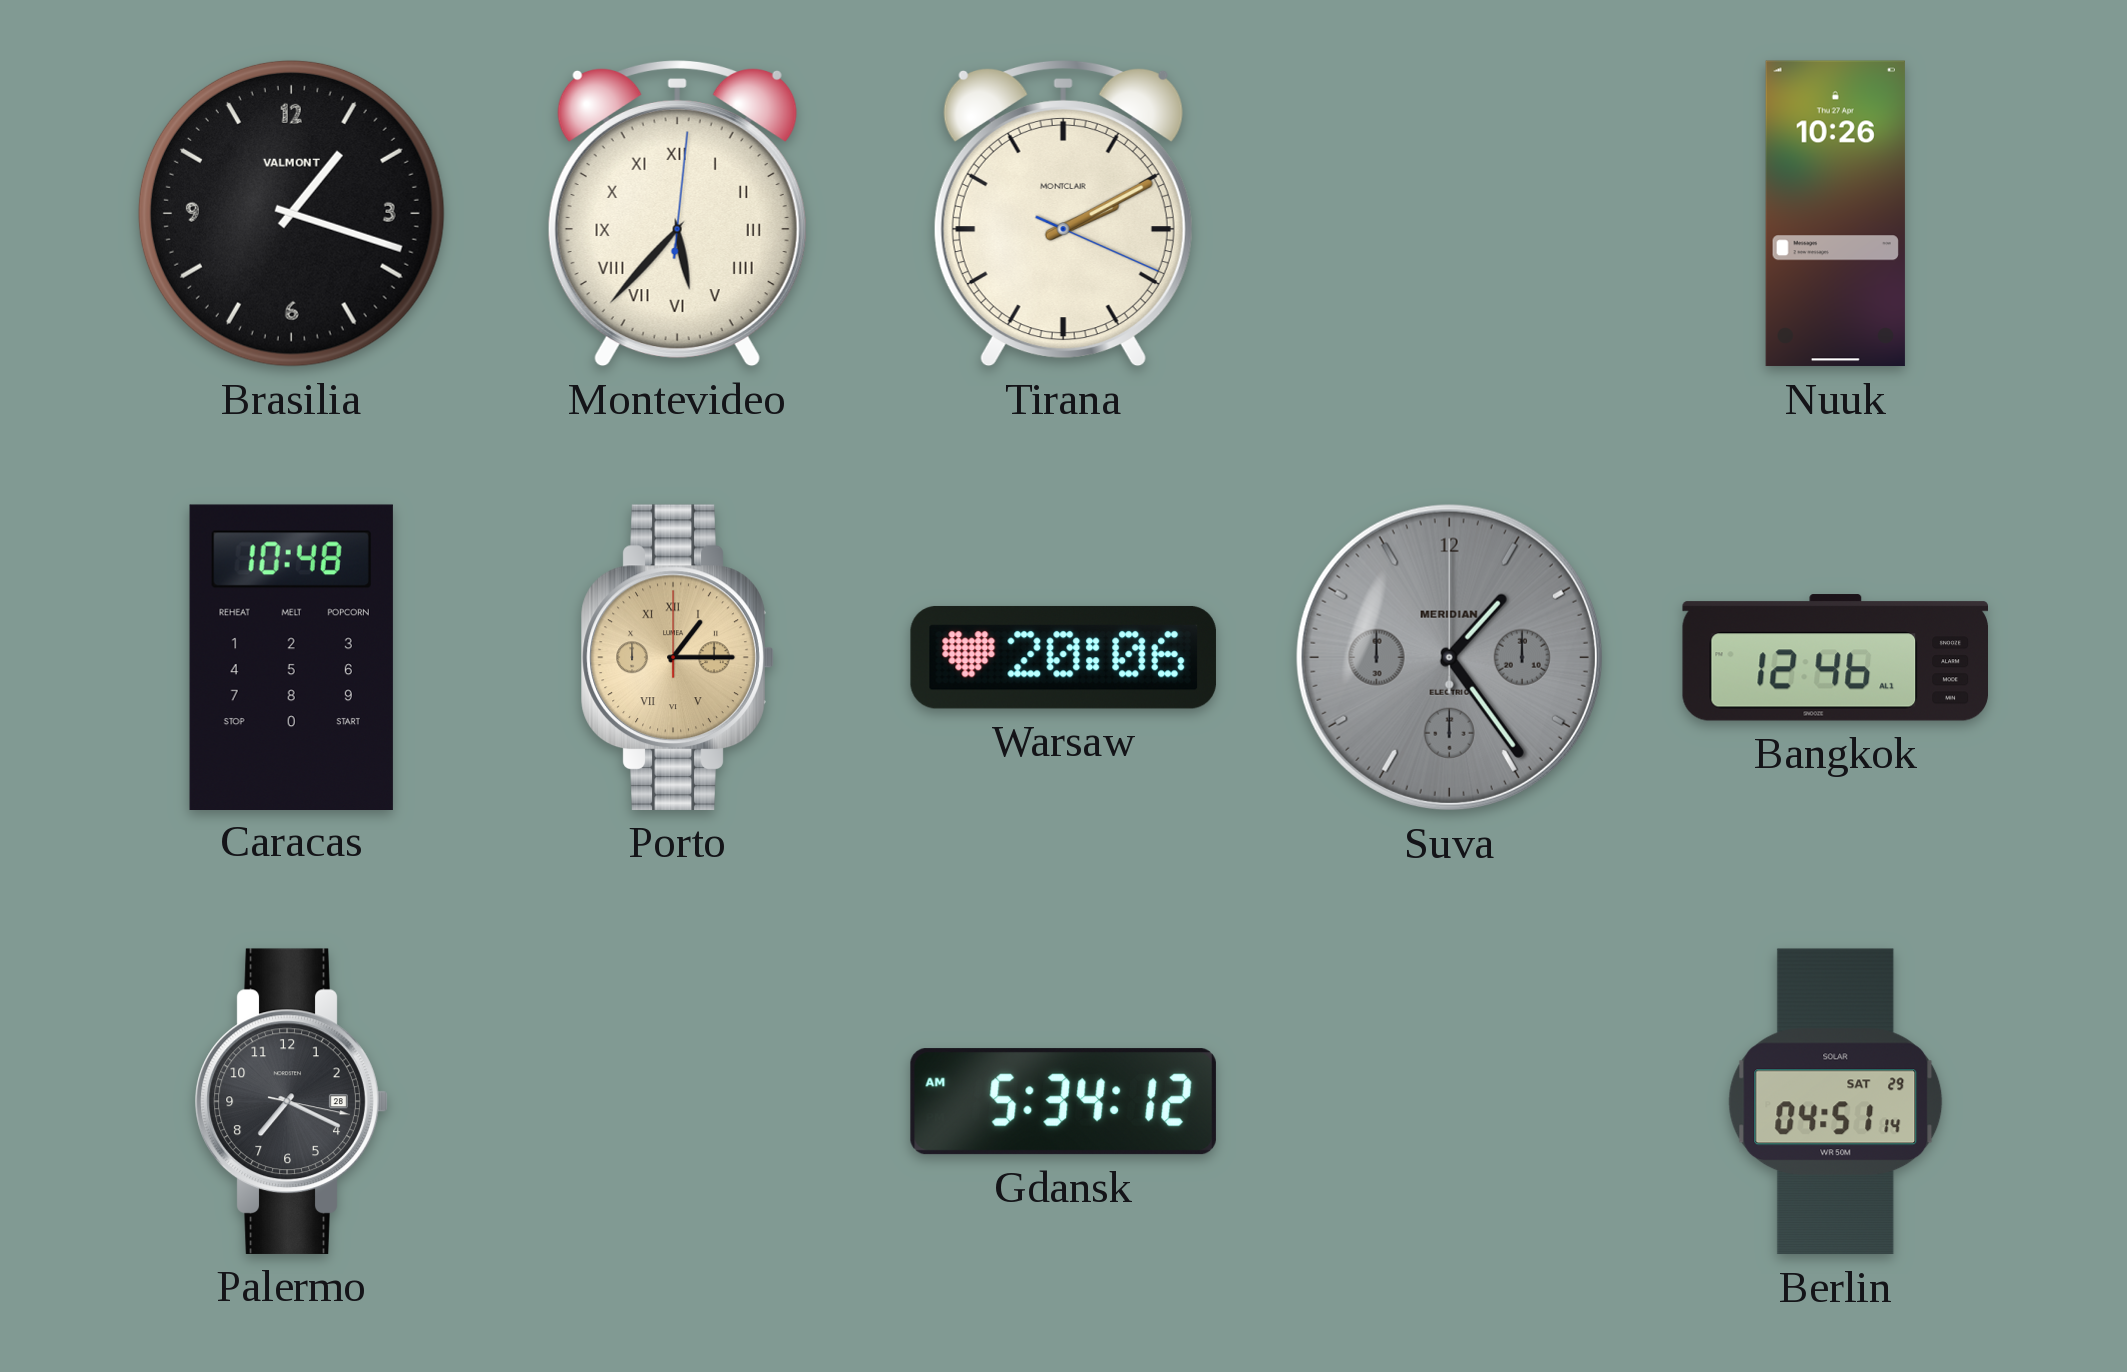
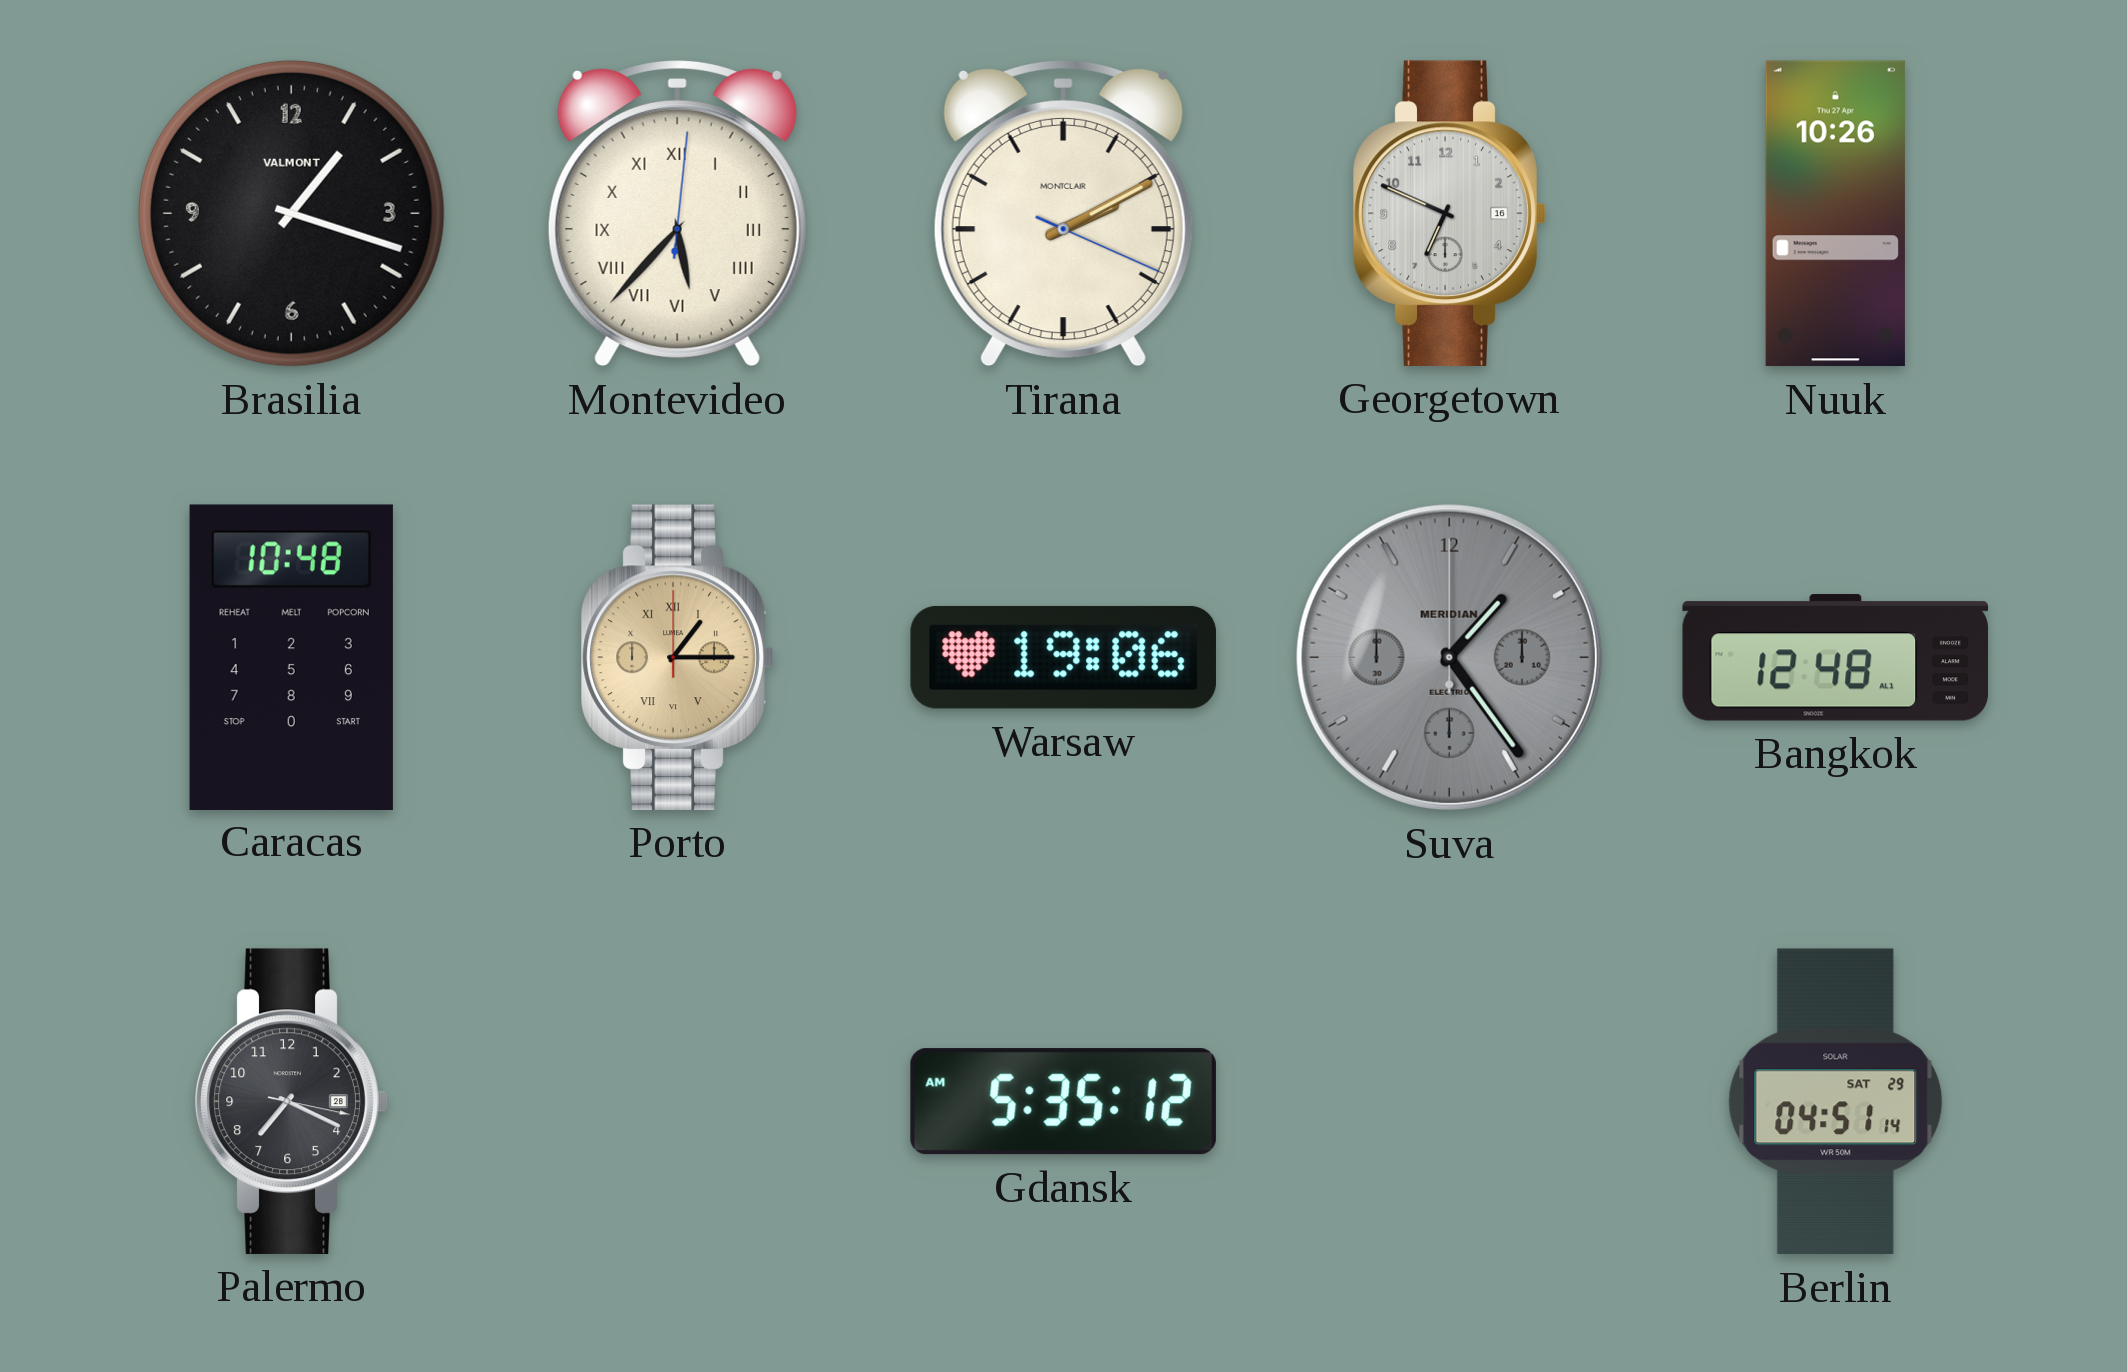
Georgetown: none -> 6:49
Warsaw: 20:06 -> 19:06
Bangkok: 12:46 -> 12:48
Gdansk: 5:34 -> 5:35
